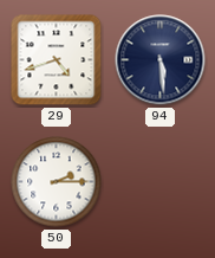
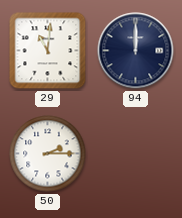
29: 4:42 -> 11:01
94: 5:29 -> 12:00
